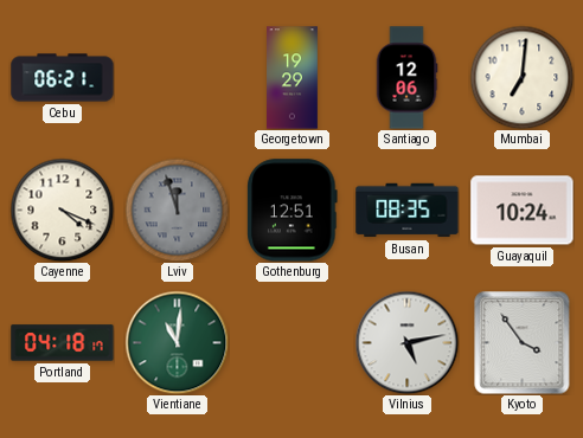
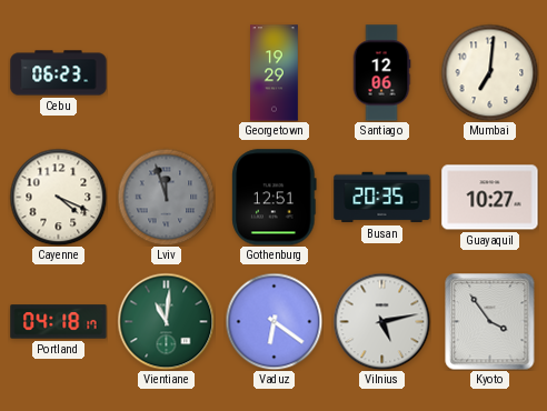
Cebu: 06:21 -> 06:23
Busan: 08:35 -> 20:35
Guayaquil: 10:24 -> 10:27
Vaduz: none -> 6:21
